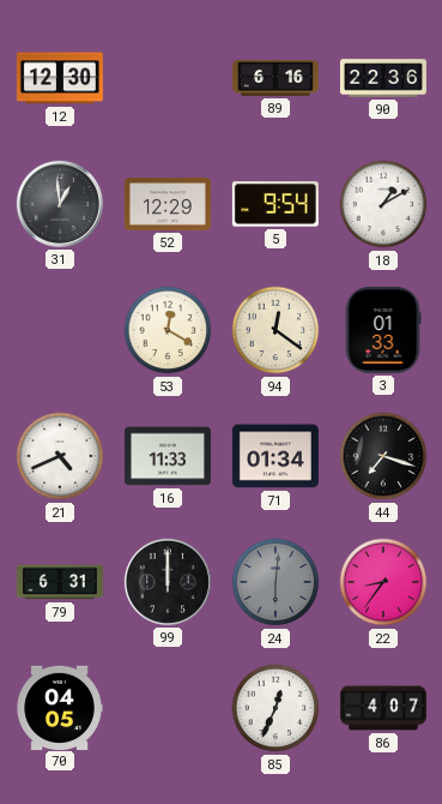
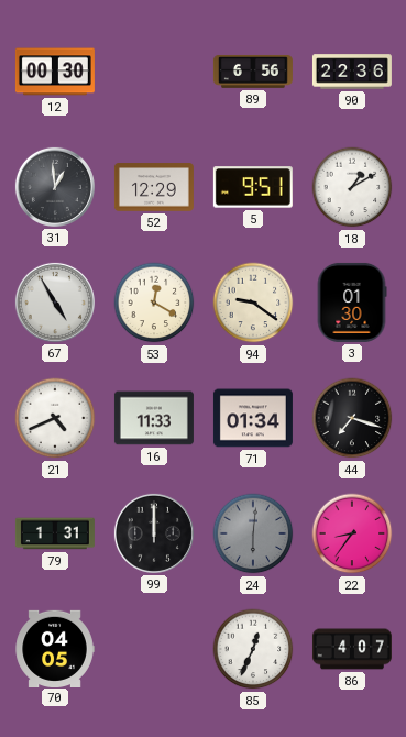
12: 12:30 -> 00:30
89: 6:16 -> 6:56
5: 9:54 -> 9:51
67: none -> 4:55
94: 12:21 -> 9:21
3: 01:33 -> 01:30
79: 6:31 -> 1:31
